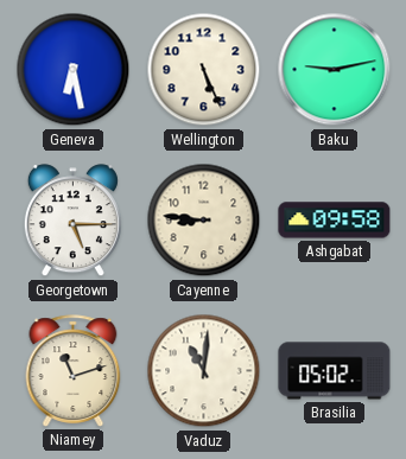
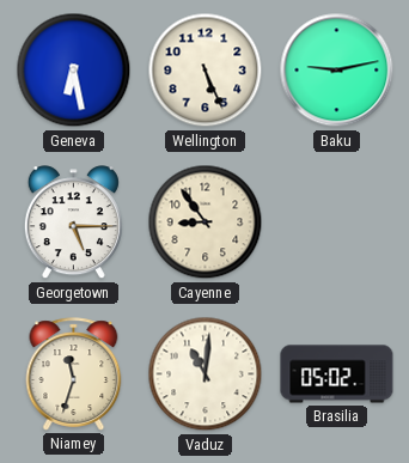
Cayenne: 8:46 -> 8:54
Ashgabat: 09:58 -> none
Niamey: 11:12 -> 11:33
